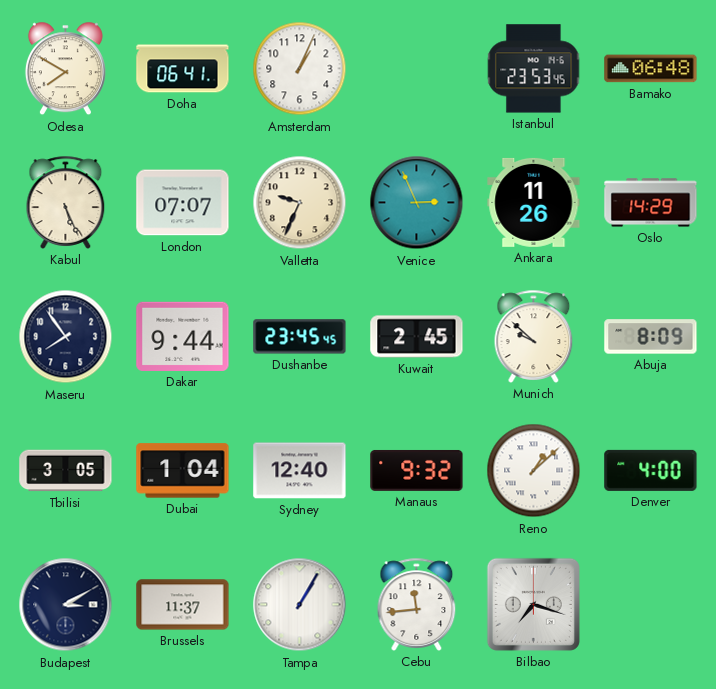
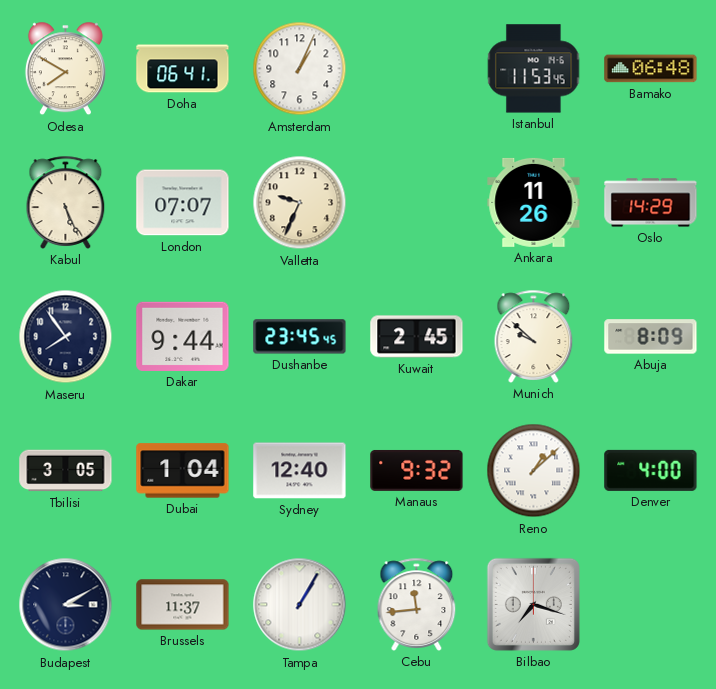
Istanbul: 23:53 -> 11:53
Venice: 2:56 -> none
